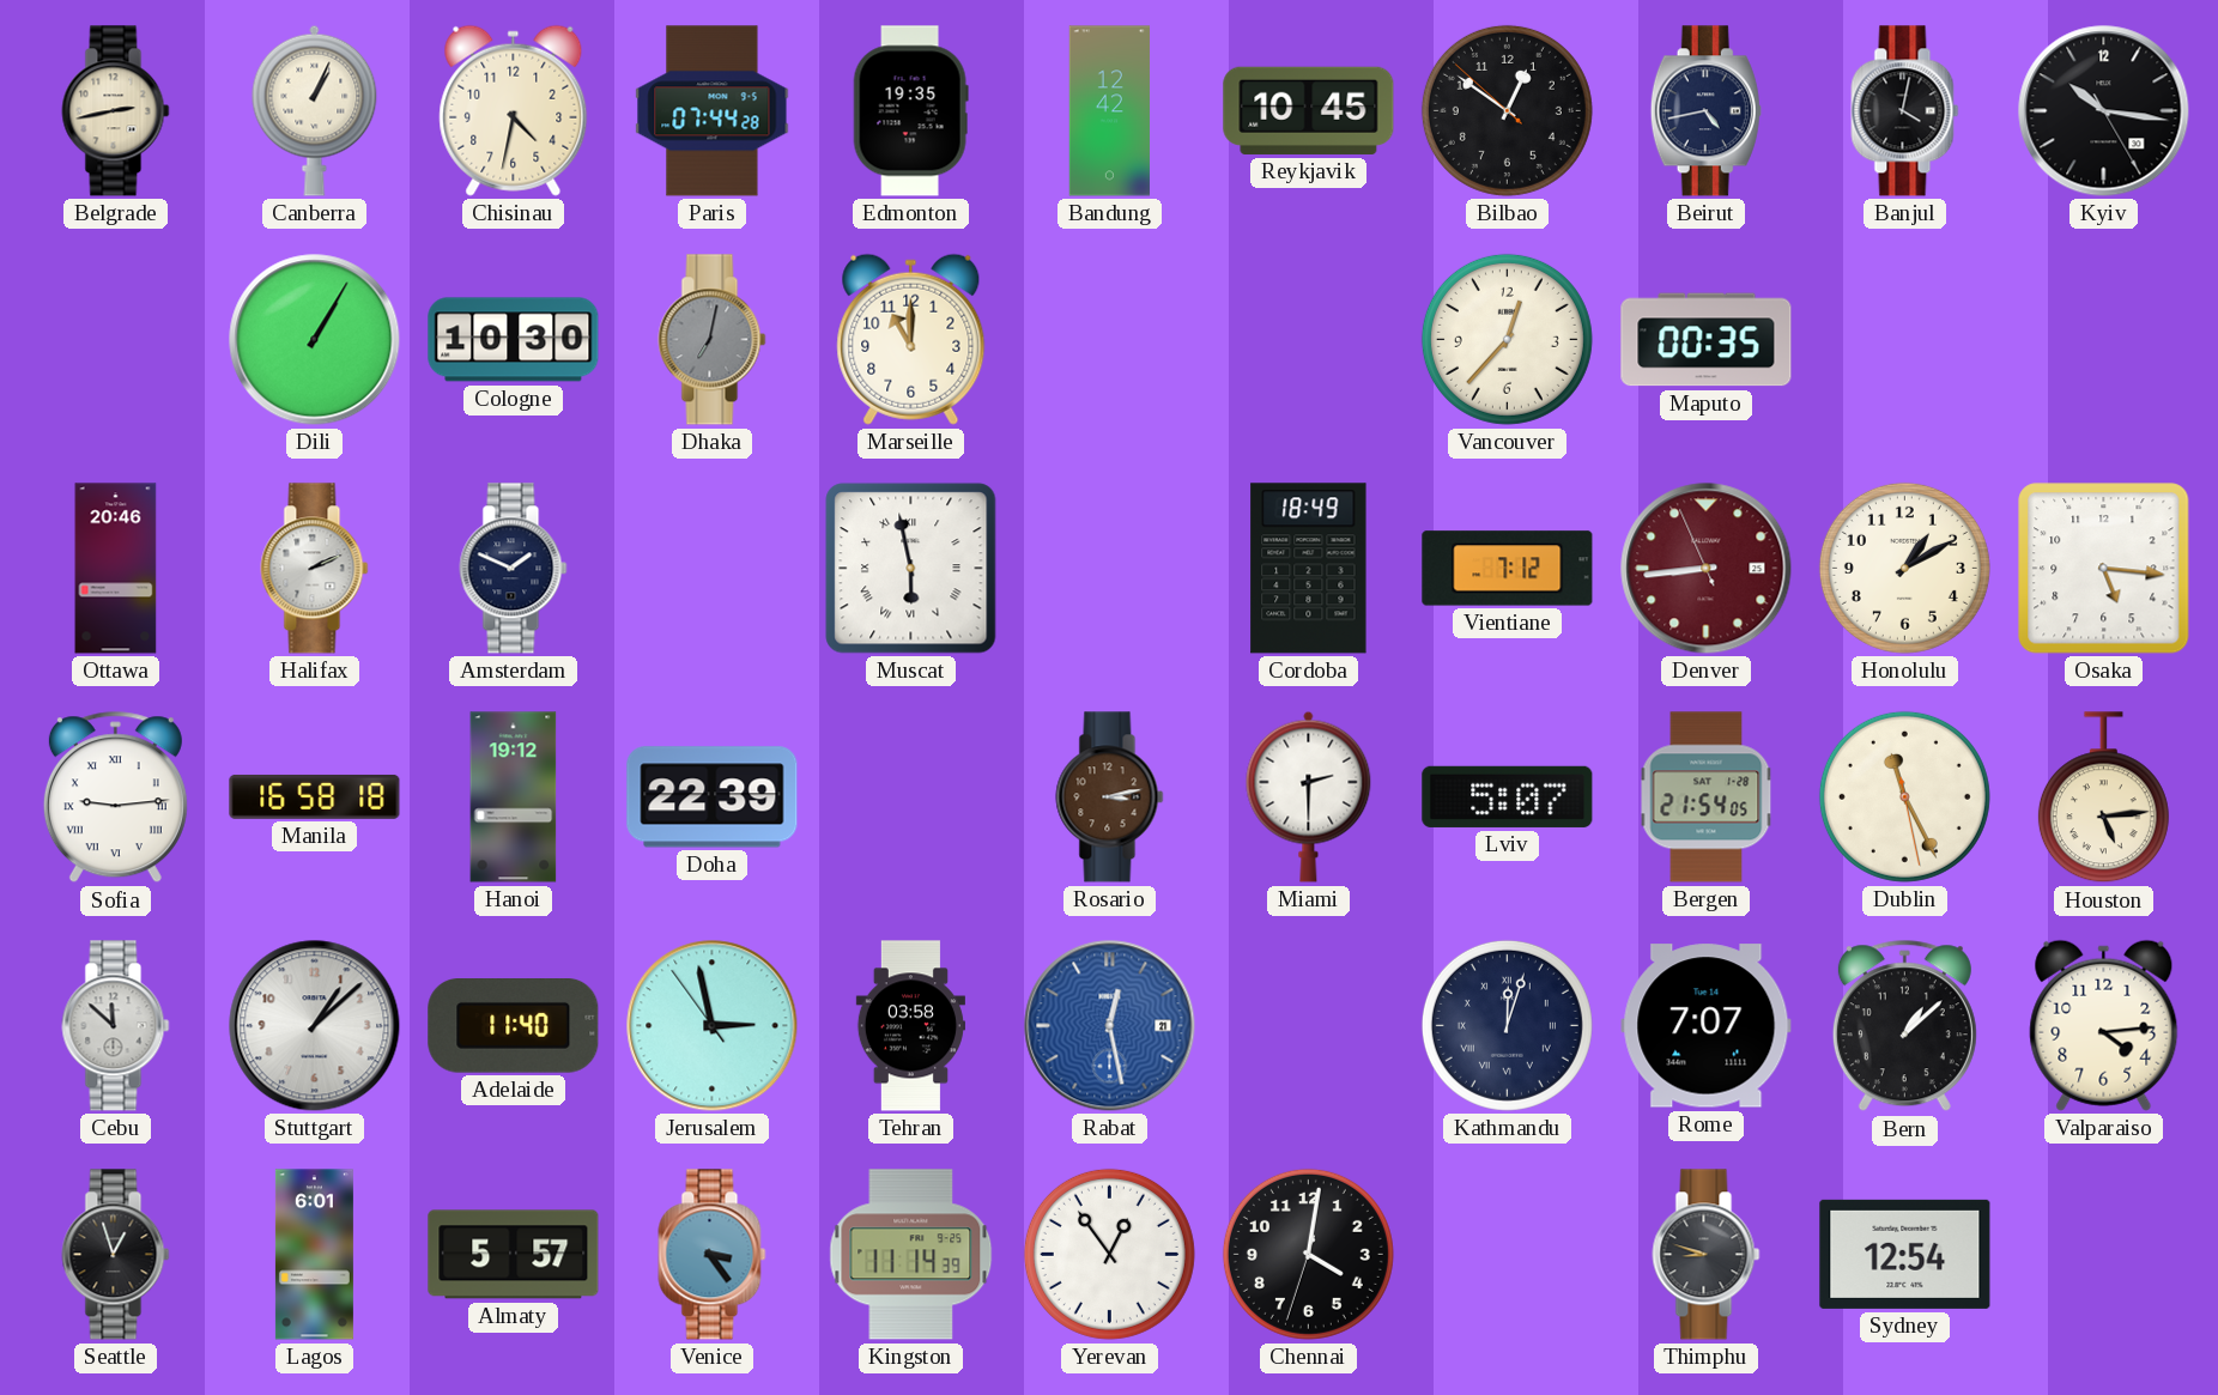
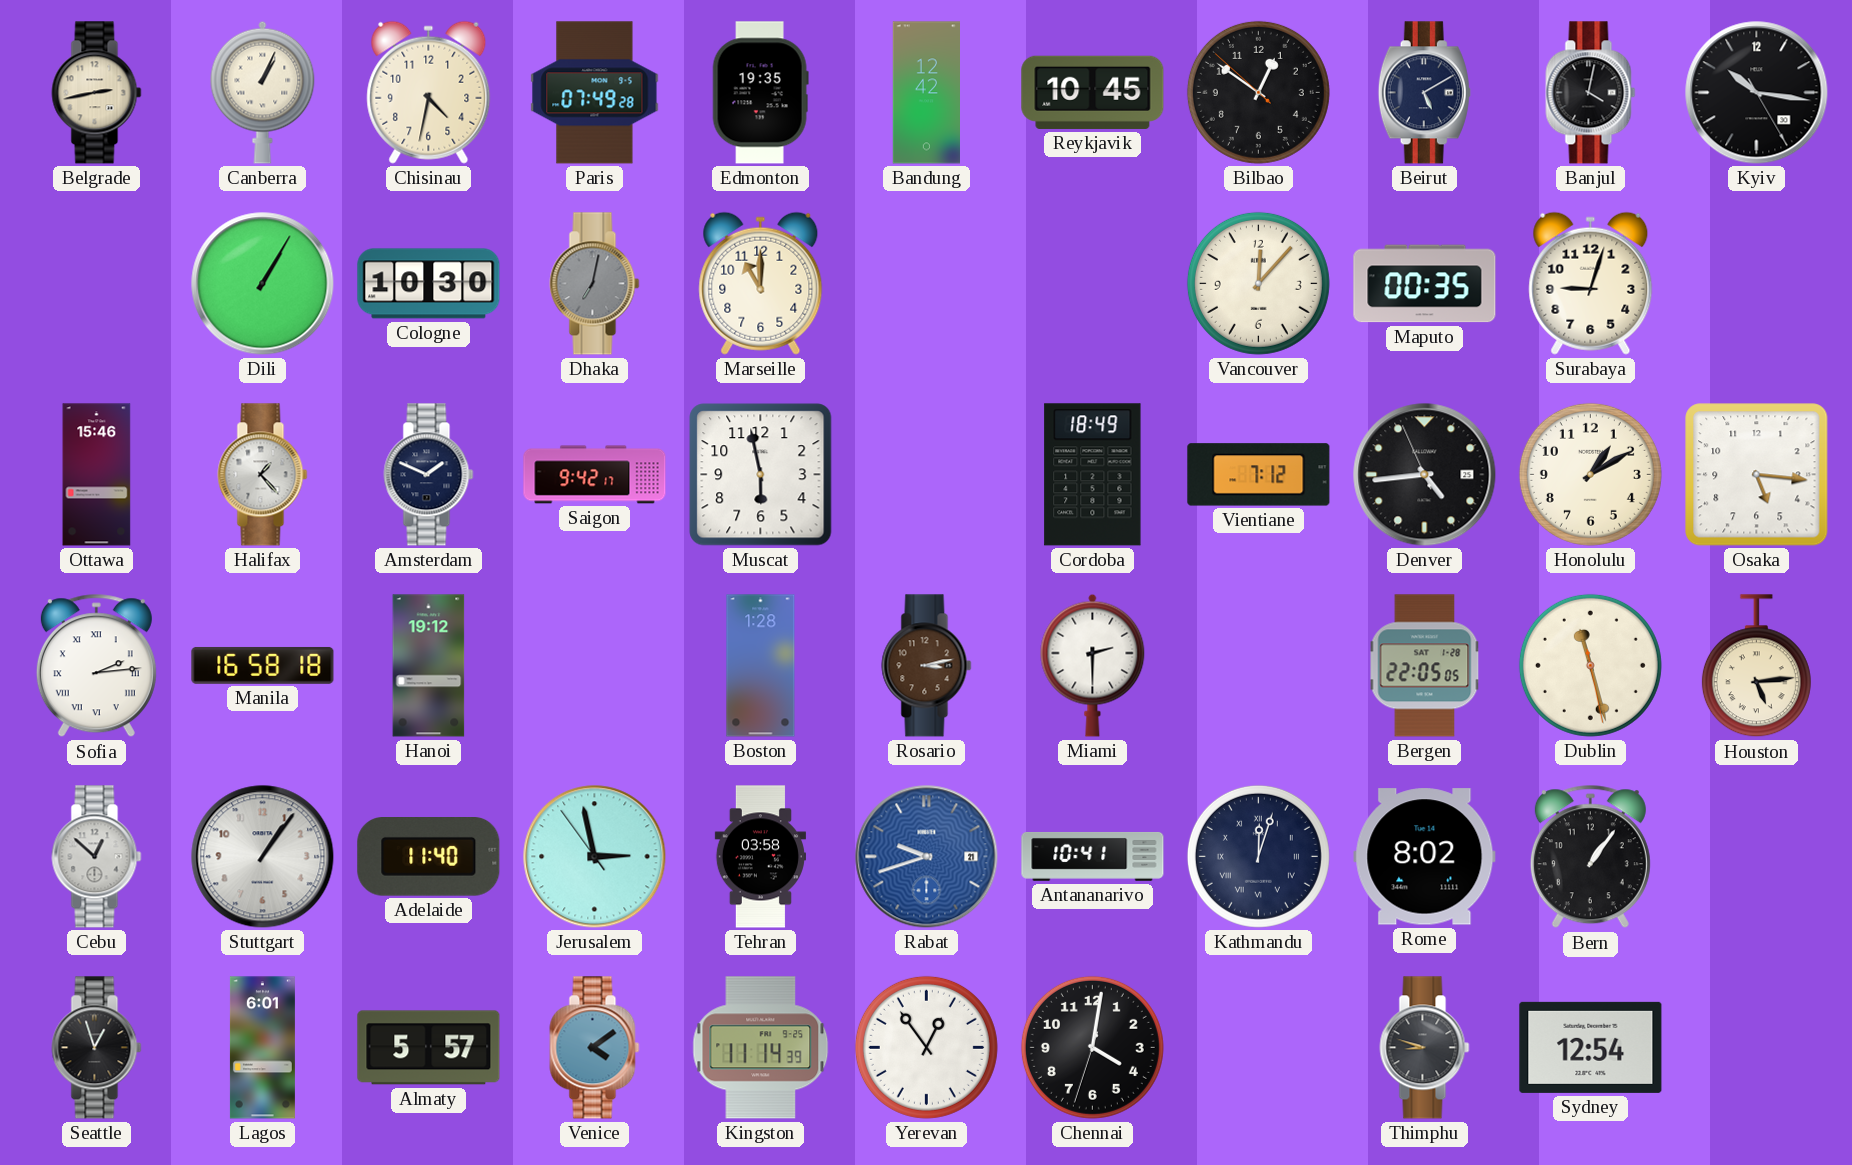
Paris: 07:44 -> 07:49
Beirut: 4:43 -> 5:10
Vancouver: 12:37 -> 12:07
Surabaya: none -> 9:03
Ottawa: 20:46 -> 15:46
Halifax: 2:11 -> 1:23
Saigon: none -> 9:42
Muscat numerals: Roman -> Arabic
Denver: 8:43 -> 4:43
Denver dial: burgundy -> black
Sofia: 9:14 -> 2:14
Doha: 22:39 -> none
Boston: none -> 1:28
Lviv: 5:07 -> none
Bergen: 21:54 -> 22:05
Dublin: 11:25 -> 11:27
Cebu: 11:52 -> 12:52
Stuttgart: 1:08 -> 1:06
Rabat: 12:28 -> 9:42
Antananarivo: none -> 10:41
Rome: 7:07 -> 8:02
Bern: 1:08 -> 1:06
Valparaiso: 4:14 -> none
Venice: 3:24 -> 4:09
